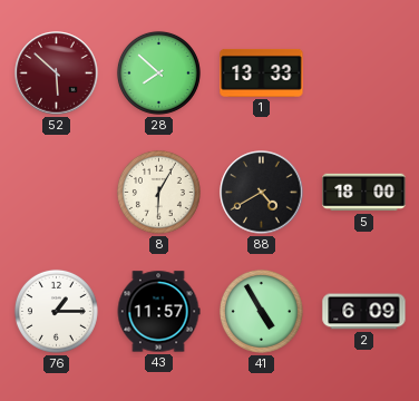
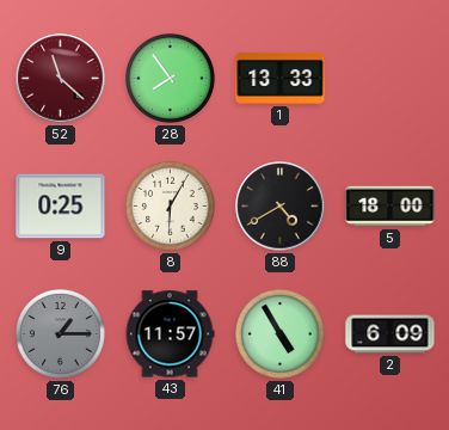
52: 5:52 -> 11:22
28: 7:52 -> 7:54
9: none -> 0:25
76 dial: white -> grey
